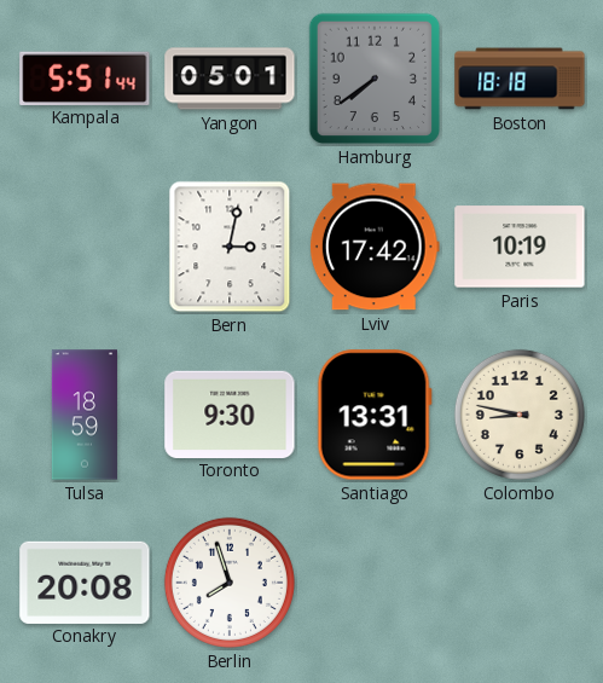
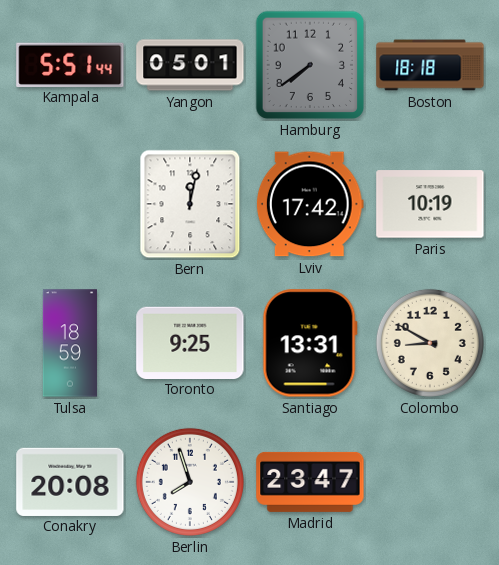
Bern: 3:02 -> 12:02
Toronto: 9:30 -> 9:25
Colombo: 8:47 -> 8:50
Madrid: none -> 23:47
